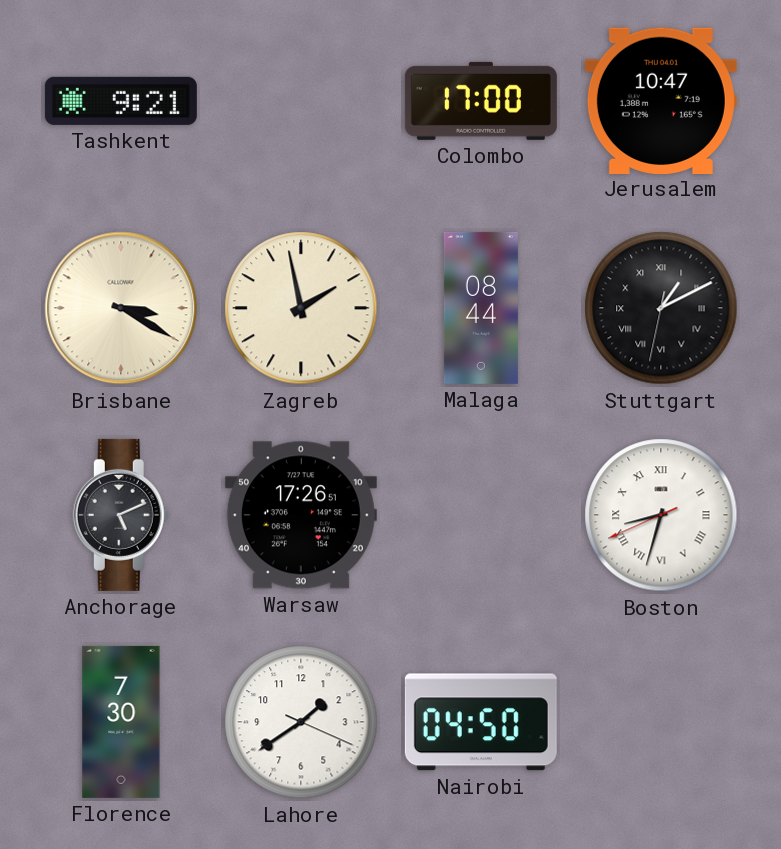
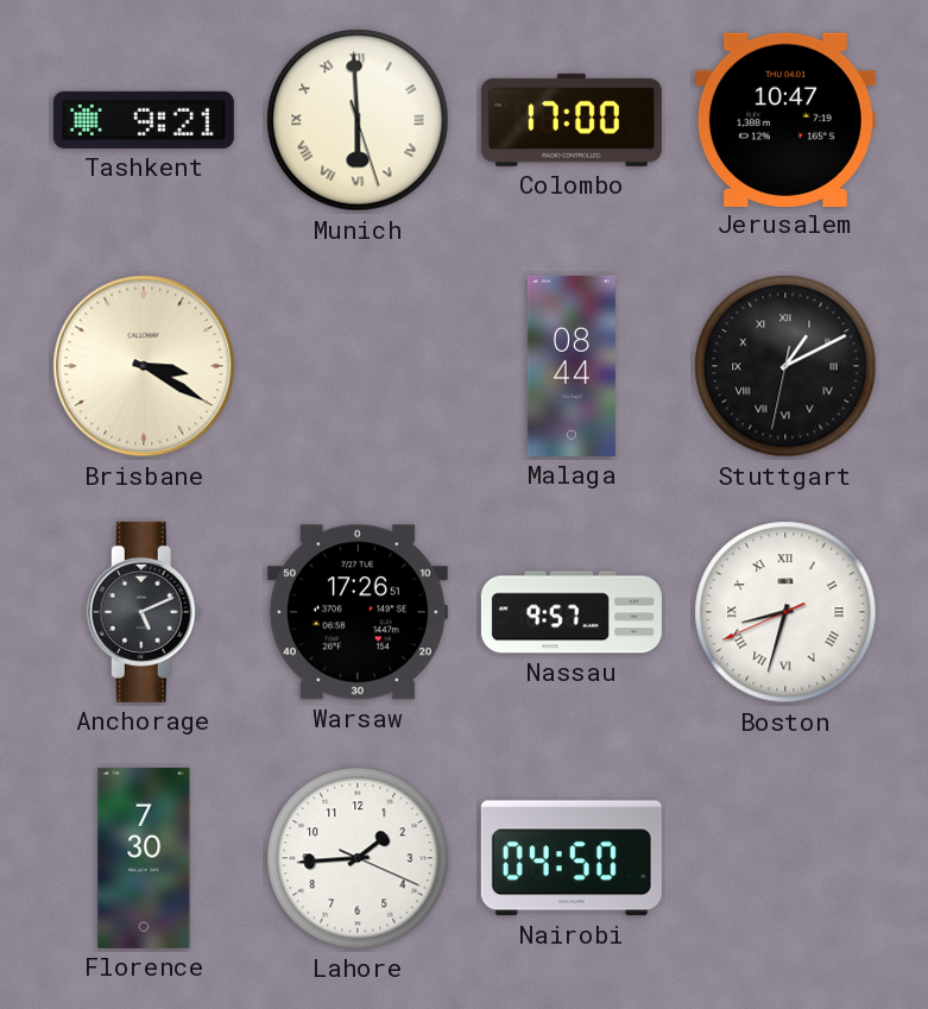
Munich: none -> 5:59
Zagreb: 1:58 -> none
Nassau: none -> 9:57
Lahore: 1:39 -> 1:44
